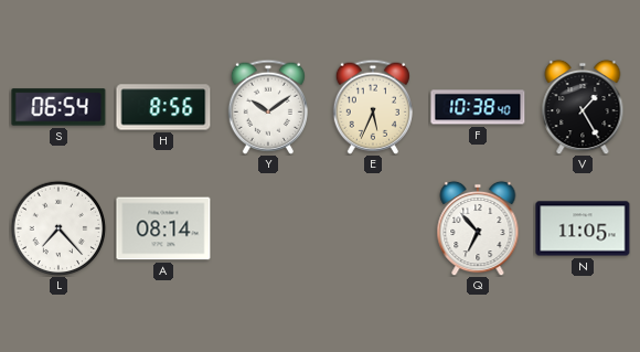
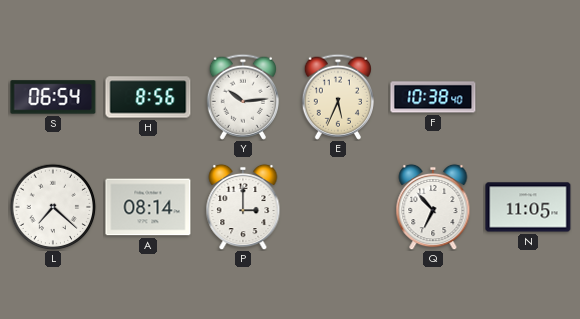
Y: 10:09 -> 10:14
V: 1:25 -> none
L: 7:23 -> 7:22
P: none -> 3:00
